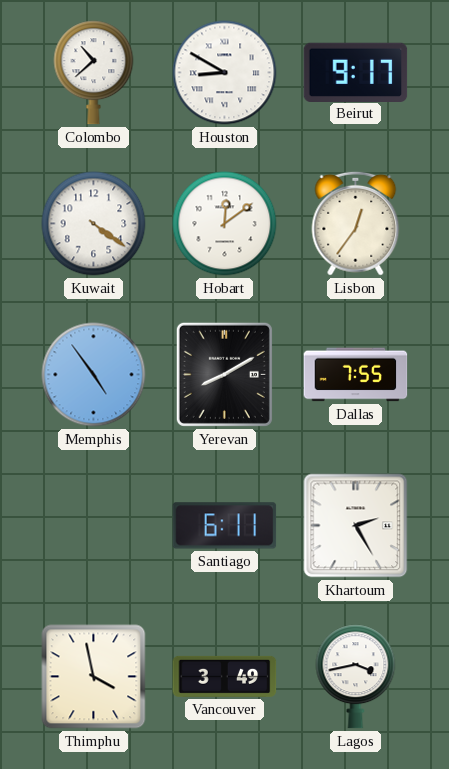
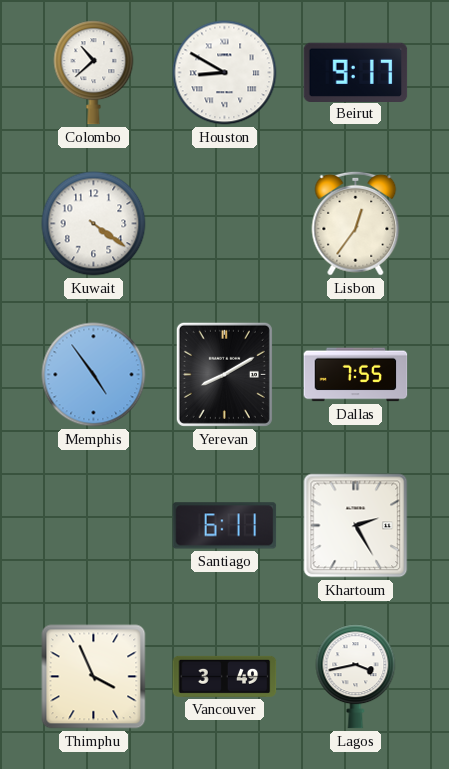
Hobart: 12:09 -> none
Thimphu: 3:58 -> 3:56
